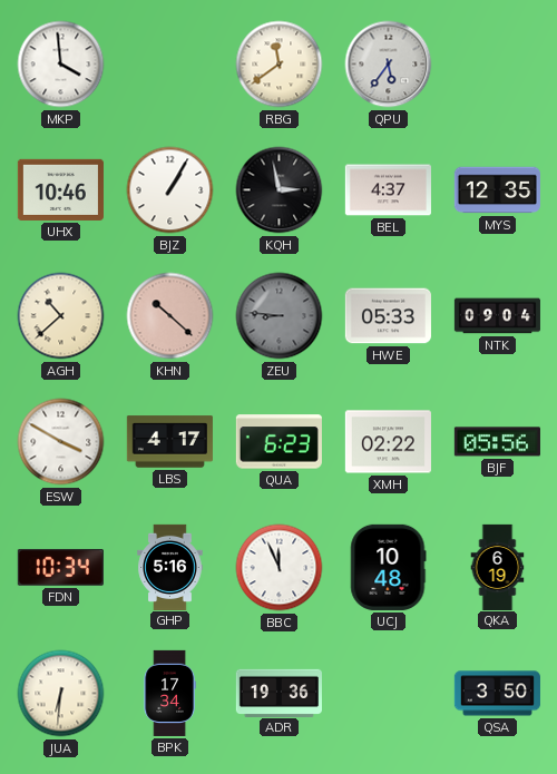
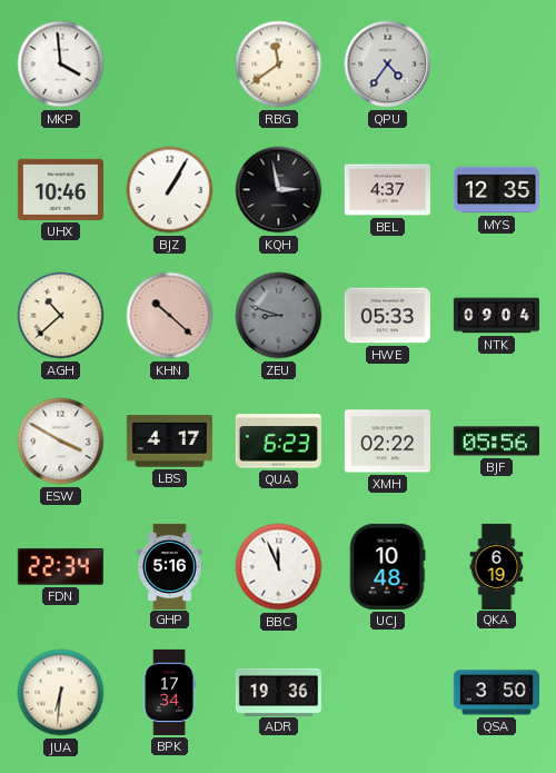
QPU: 5:36 -> 4:36
ZEU: 8:46 -> 8:48
FDN: 10:34 -> 22:34
